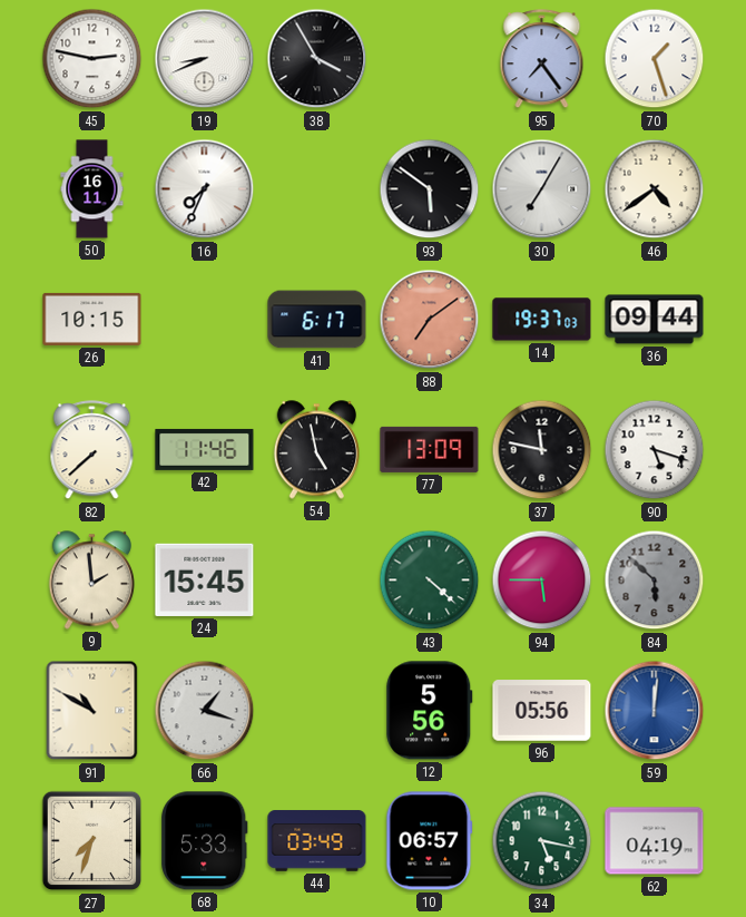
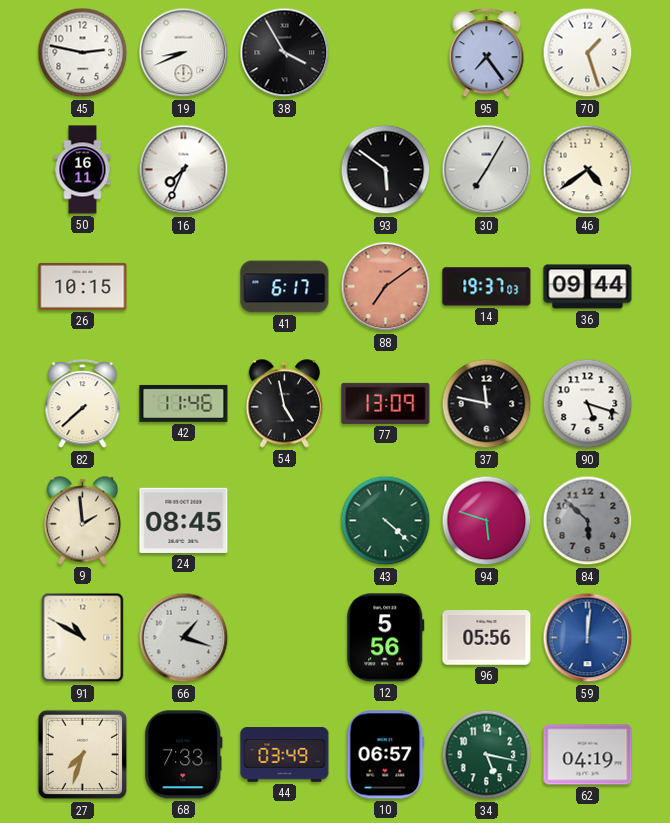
24: 15:45 -> 08:45
94: 5:45 -> 5:48
68: 5:33 -> 7:33
